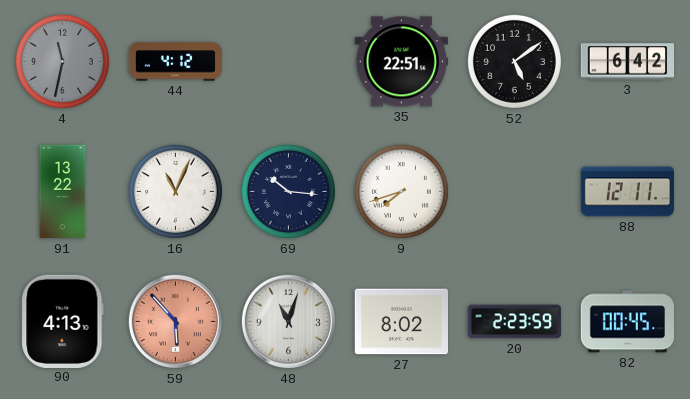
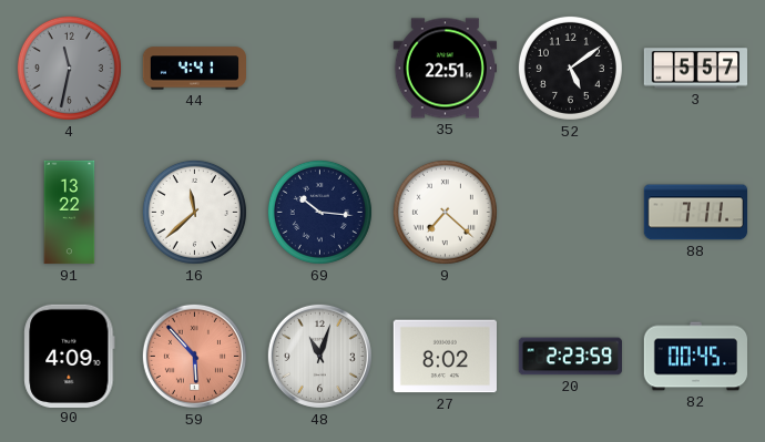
44: 4:12 -> 4:41
3: 6:42 -> 5:57
16: 11:04 -> 11:38
9: 7:42 -> 7:22
88: 12:11 -> 7:11
90: 4:13 -> 4:09
